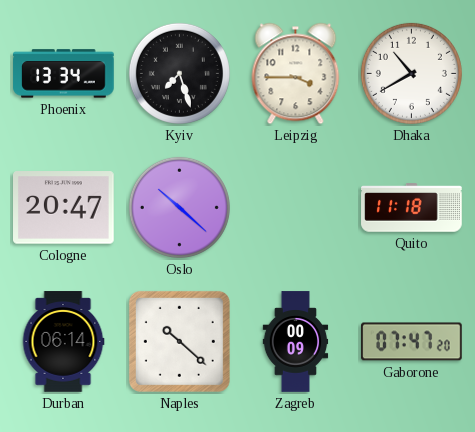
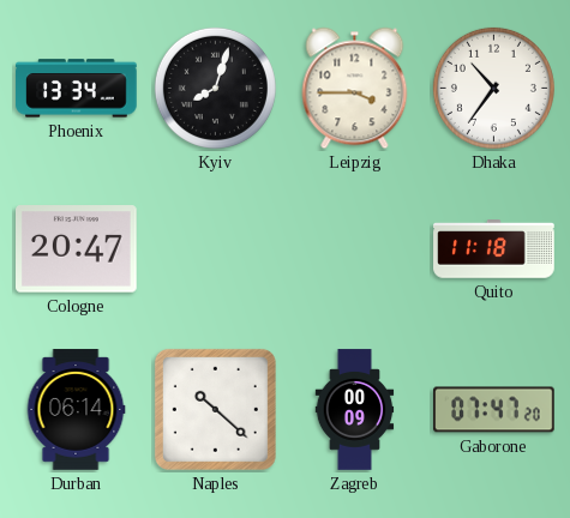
Kyiv: 7:27 -> 8:03
Dhaka: 10:40 -> 10:36
Oslo: 10:22 -> none
